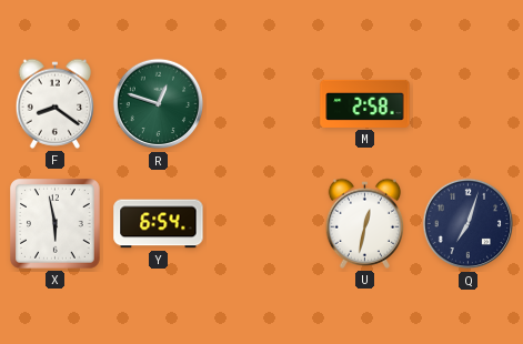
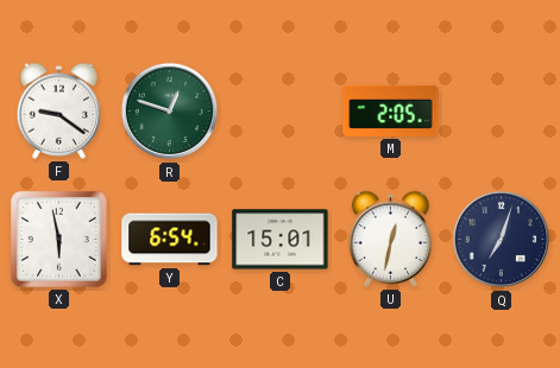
F: 8:21 -> 9:21
M: 2:58 -> 2:05
C: none -> 15:01
